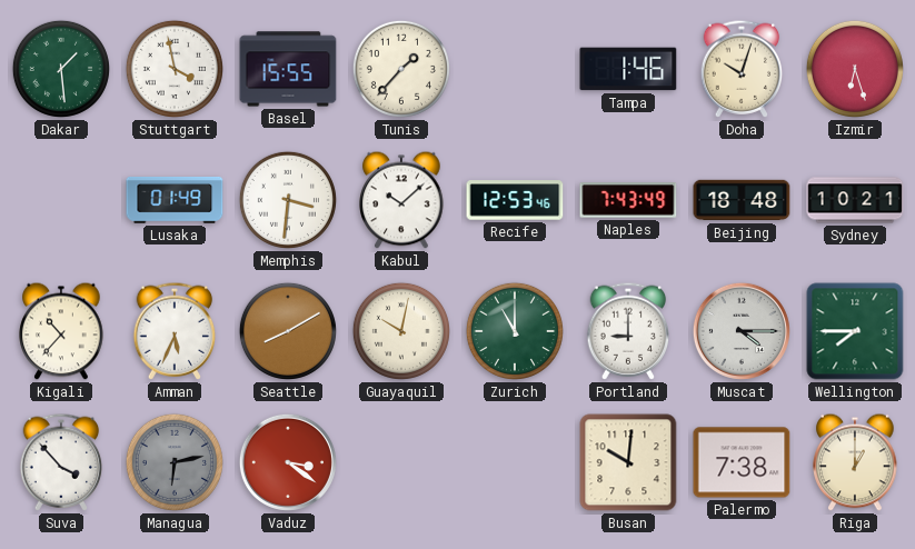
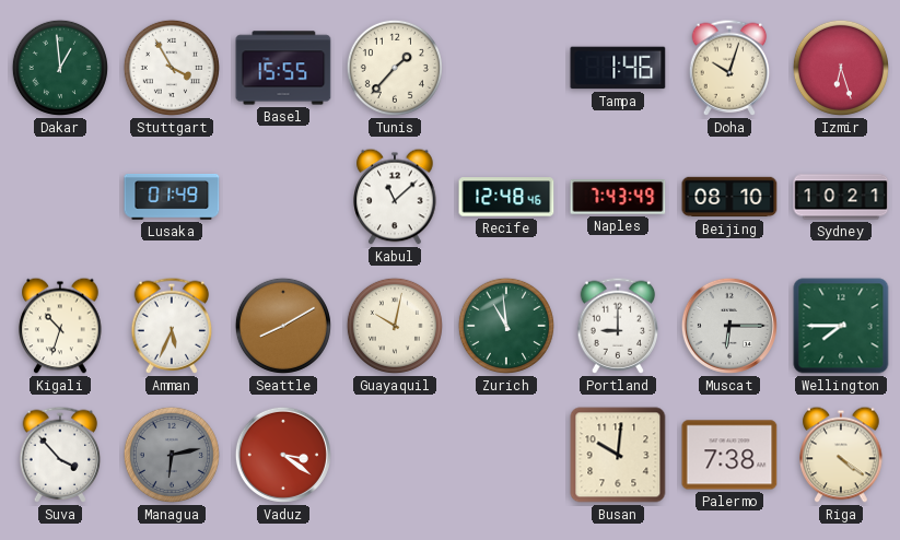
Dakar: 1:29 -> 12:59
Stuttgart: 3:58 -> 3:55
Memphis: 3:31 -> none
Kabul: 10:08 -> 11:08
Recife: 12:53 -> 12:48
Beijing: 18:48 -> 08:10
Kigali: 10:37 -> 10:33
Zurich: 11:00 -> 10:59
Muscat: 4:15 -> 6:15
Riga: 1:00 -> 4:21
